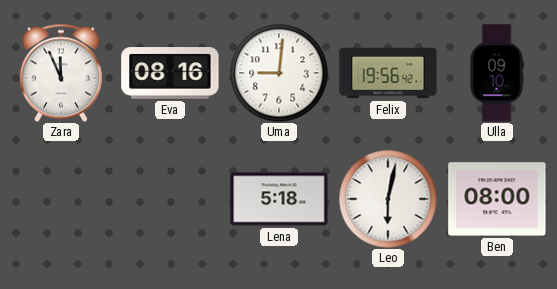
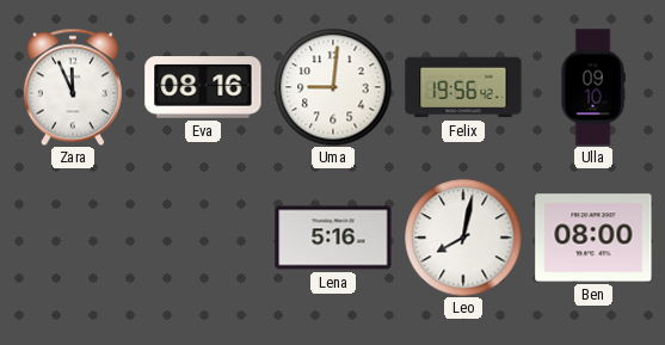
Lena: 5:18 -> 5:16
Leo: 6:02 -> 8:02
